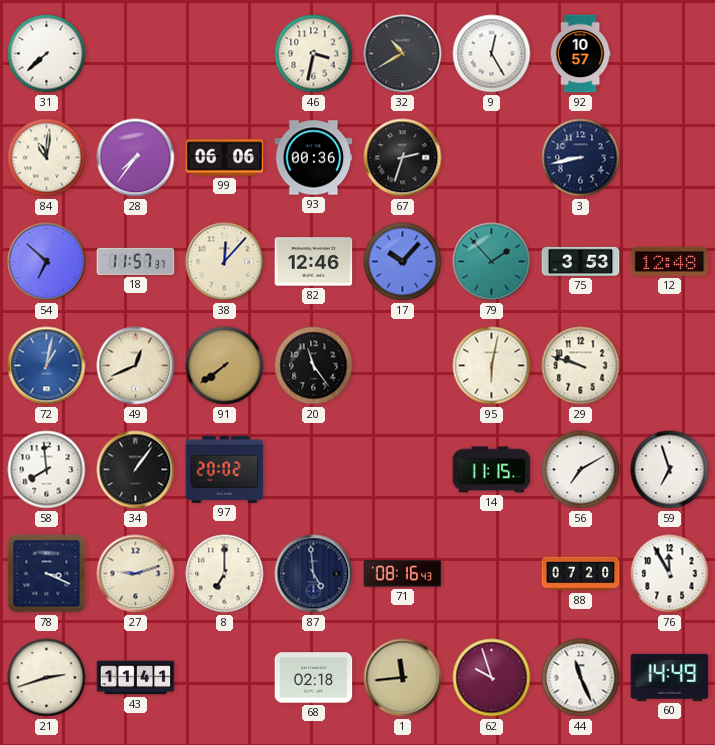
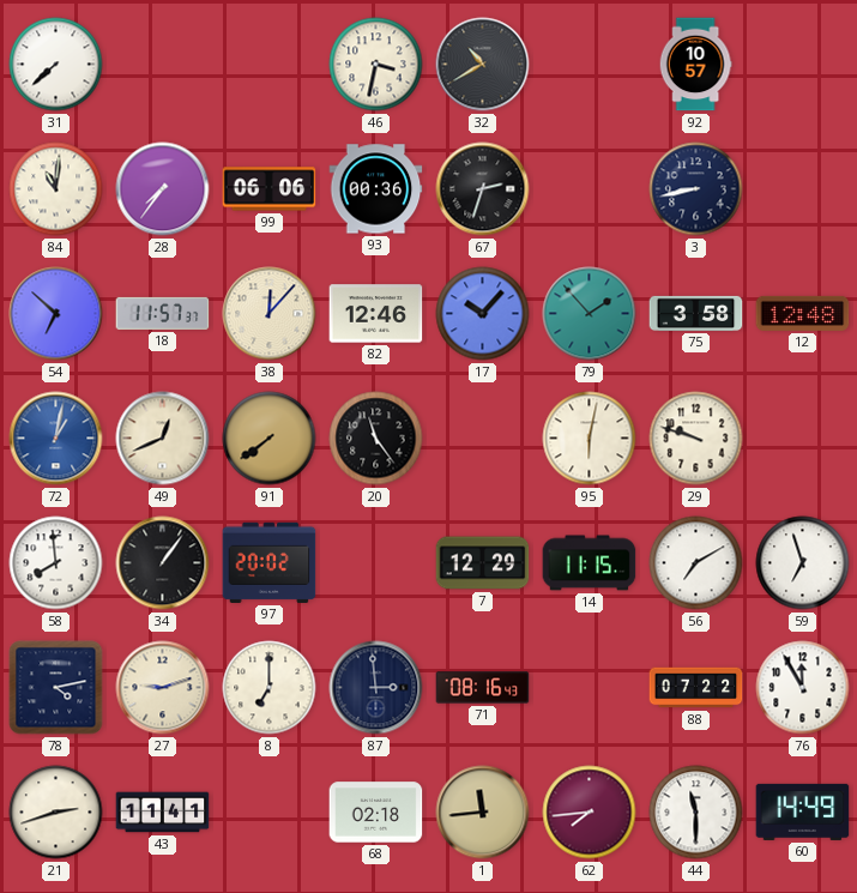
9: 12:25 -> none
75: 3:53 -> 3:58
7: none -> 12:29
78: 3:19 -> 4:13
87: 4:59 -> 2:59
88: 07:20 -> 07:22
62: 9:57 -> 7:44
44: 11:26 -> 11:30
